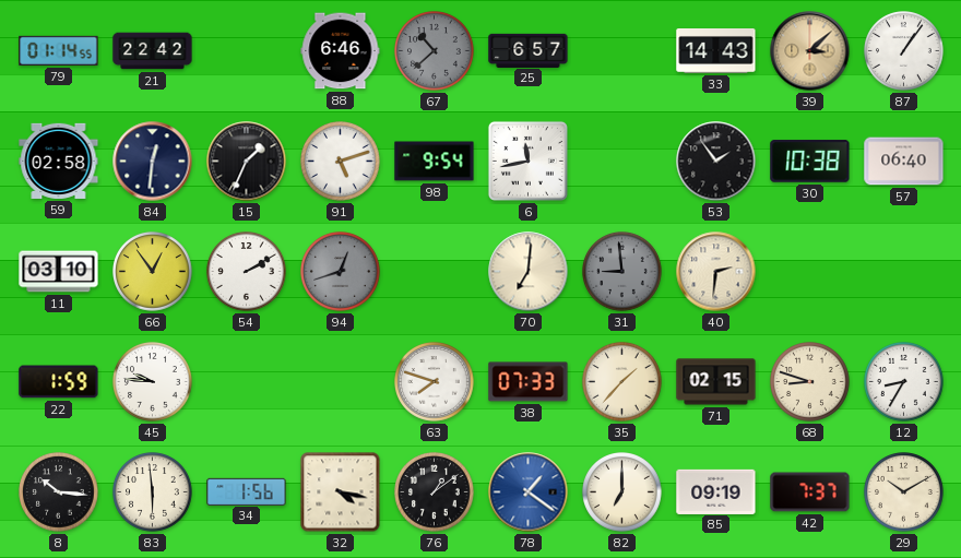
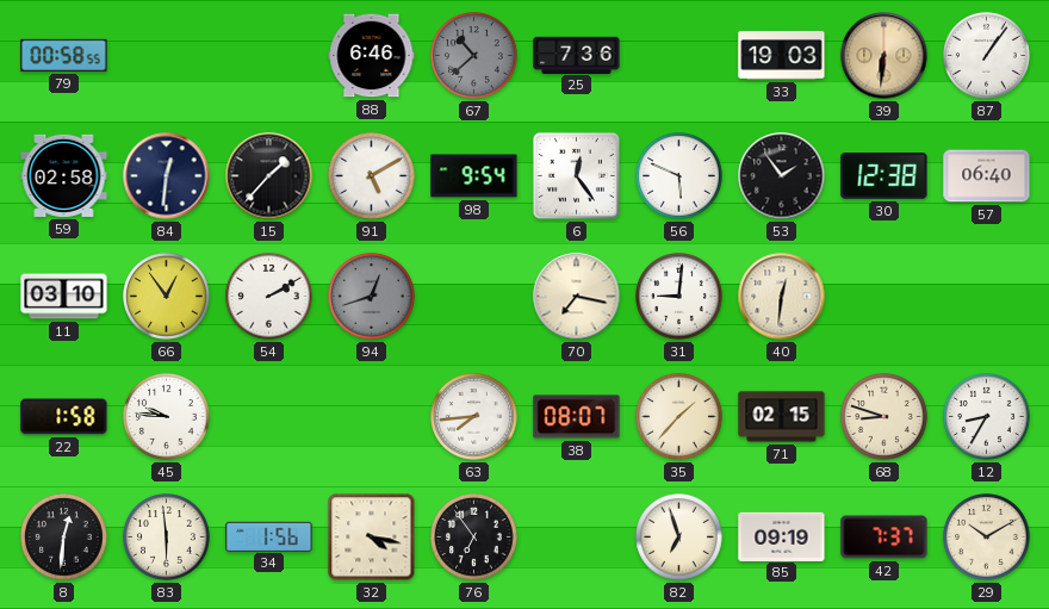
79: 01:14 -> 00:58
21: 22:42 -> none
25: 6:57 -> 7:36
33: 14:43 -> 19:03
39: 3:08 -> 6:31
15: 1:34 -> 1:37
91: 5:12 -> 5:10
6: 11:43 -> 12:24
56: none -> 5:49
30: 10:38 -> 12:38
70: 7:01 -> 7:17
31: 8:59 -> 9:01
31 dial: grey -> white
40: 2:31 -> 12:31
22: 1:59 -> 1:58
63: 7:48 -> 7:44
38: 07:33 -> 08:07
8: 10:16 -> 12:31
76: 1:09 -> 6:54
78: 1:21 -> none
82: 7:00 -> 6:57
